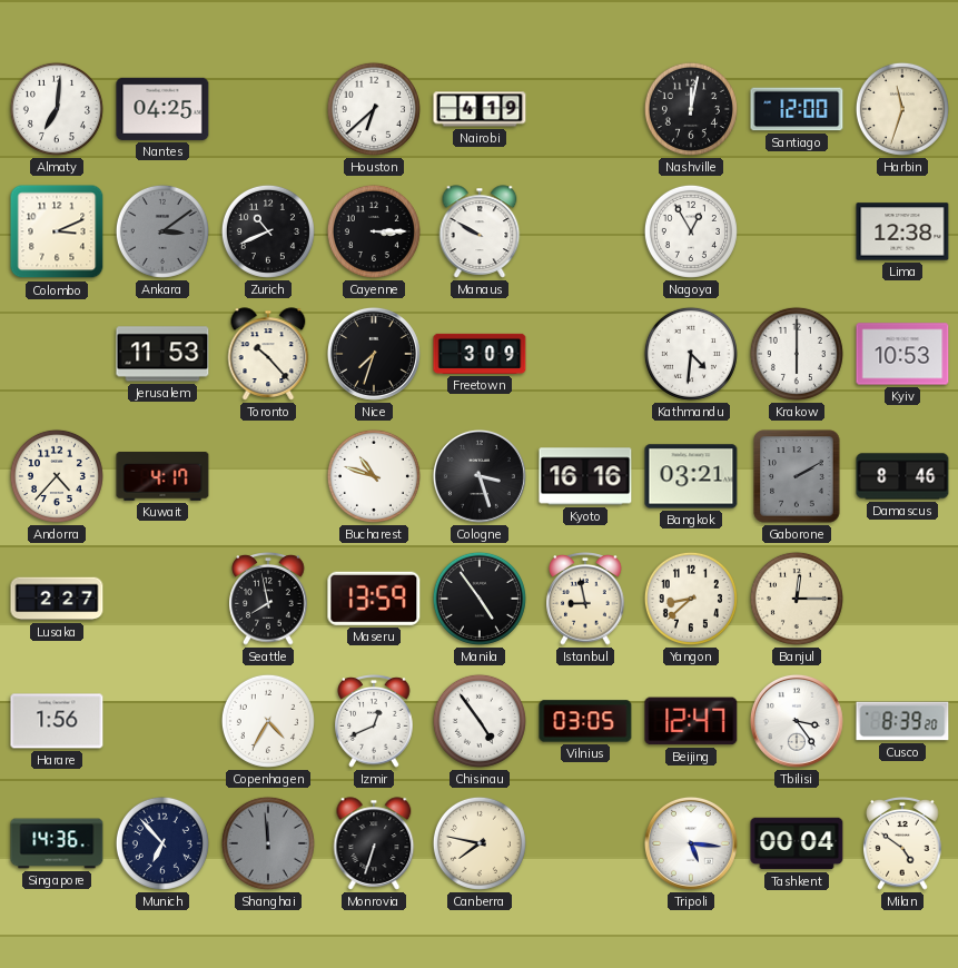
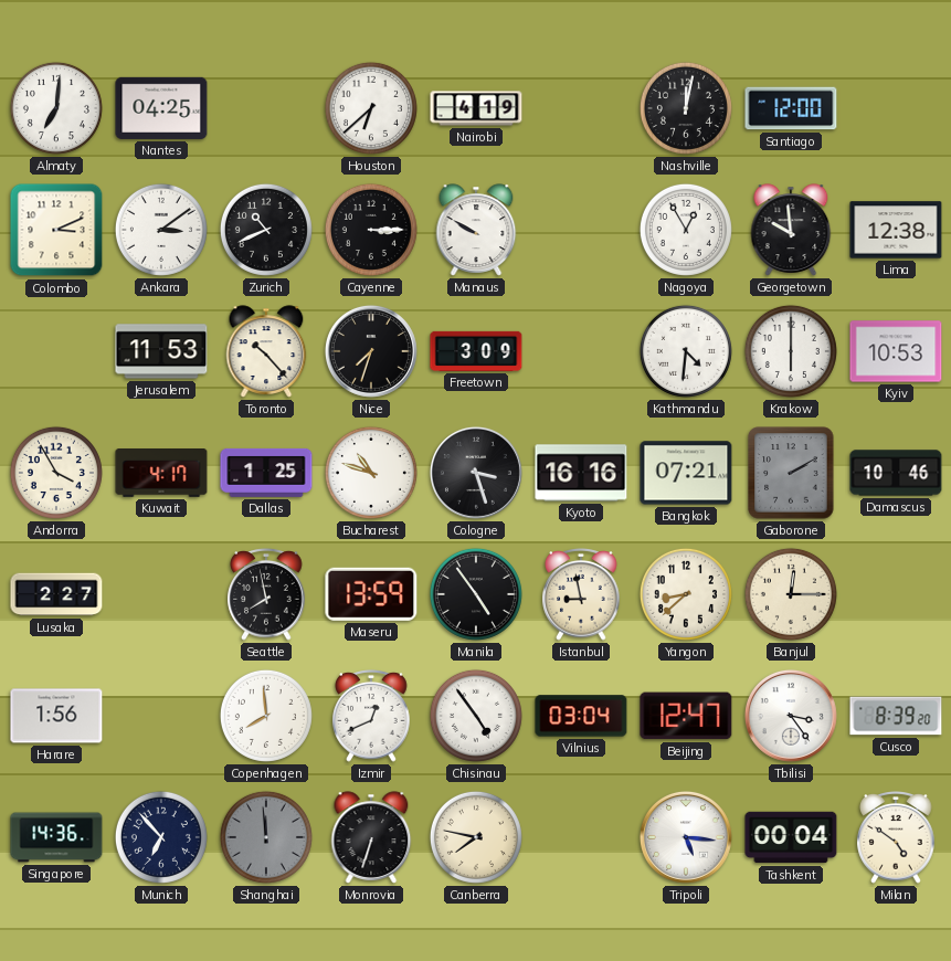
Harbin: 11:33 -> none
Ankara dial: grey -> white
Georgetown: none -> 9:59
Andorra: 4:37 -> 3:55
Dallas: none -> 1:25
Bangkok: 03:21 -> 07:21
Damascus: 8:46 -> 10:46
Copenhagen: 4:35 -> 7:59
Vilnius: 03:05 -> 03:04
